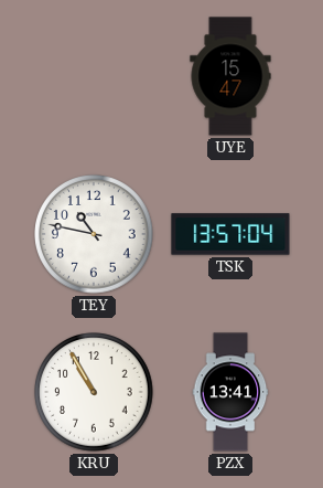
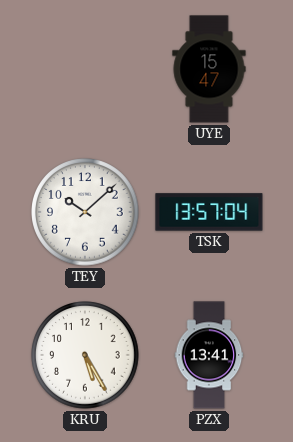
TEY: 10:47 -> 10:08
KRU: 10:55 -> 5:25
